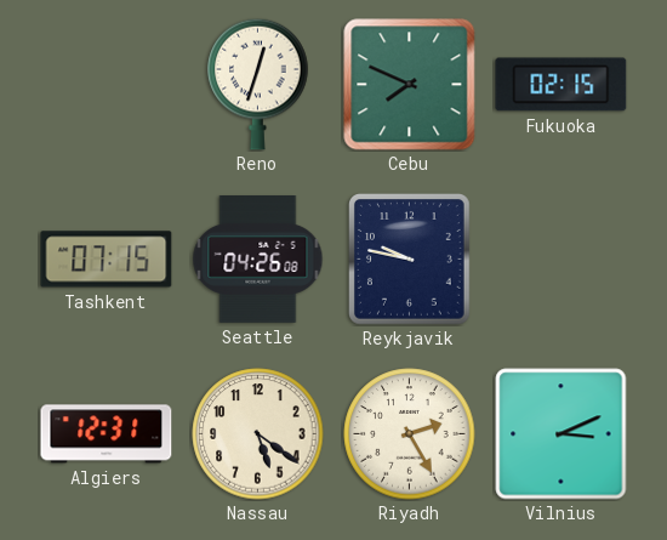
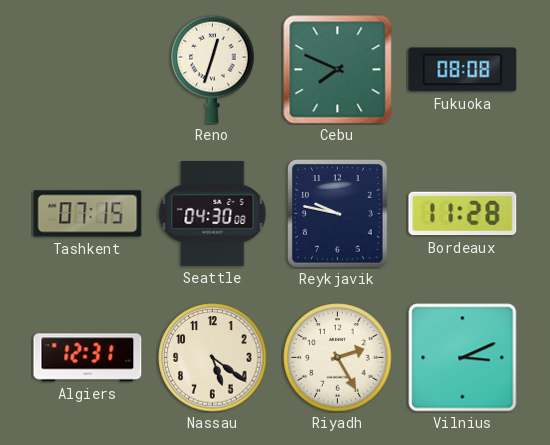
Fukuoka: 02:15 -> 08:08
Seattle: 04:26 -> 04:30
Bordeaux: none -> 11:28
